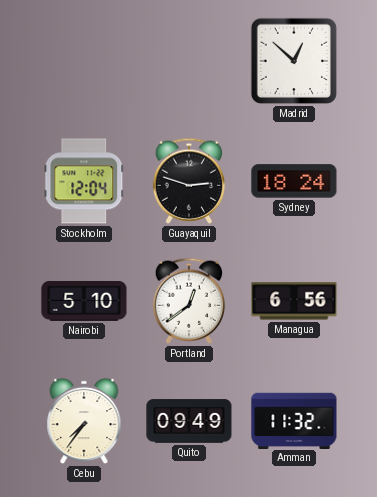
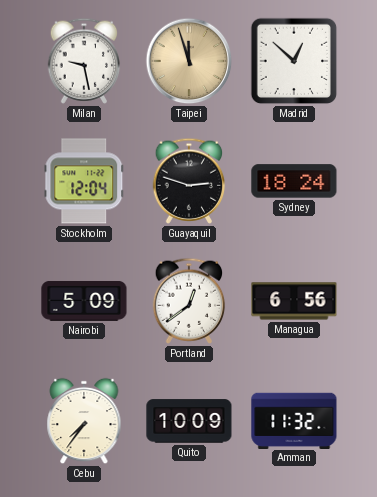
Milan: none -> 9:28
Taipei: none -> 11:57
Nairobi: 5:10 -> 5:09
Quito: 09:49 -> 10:09
